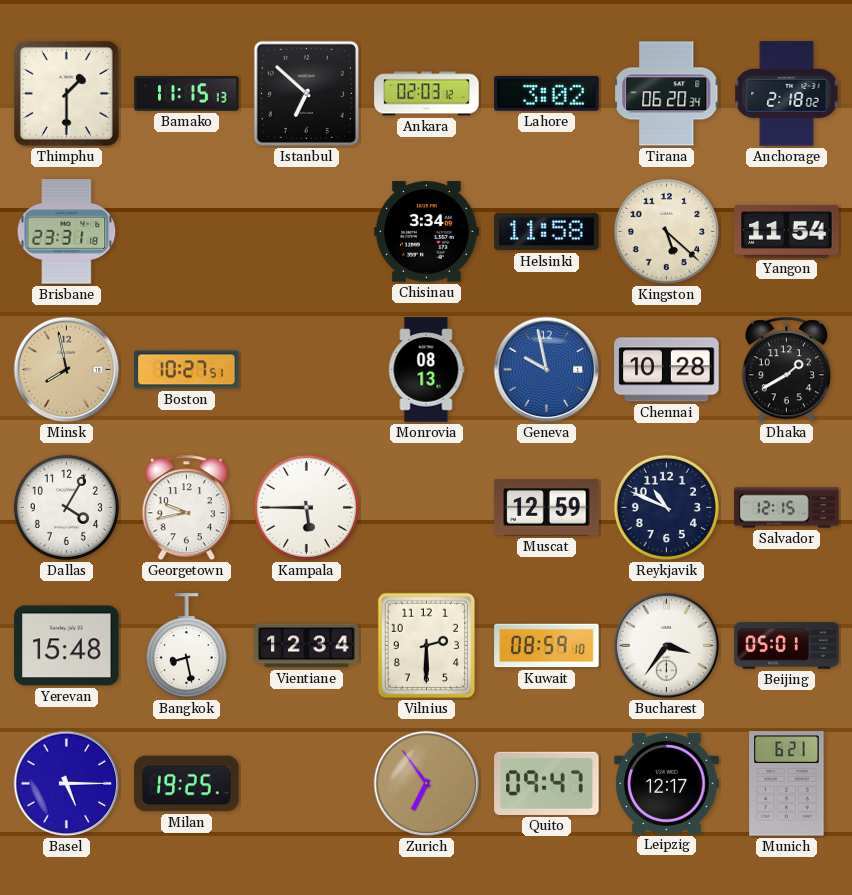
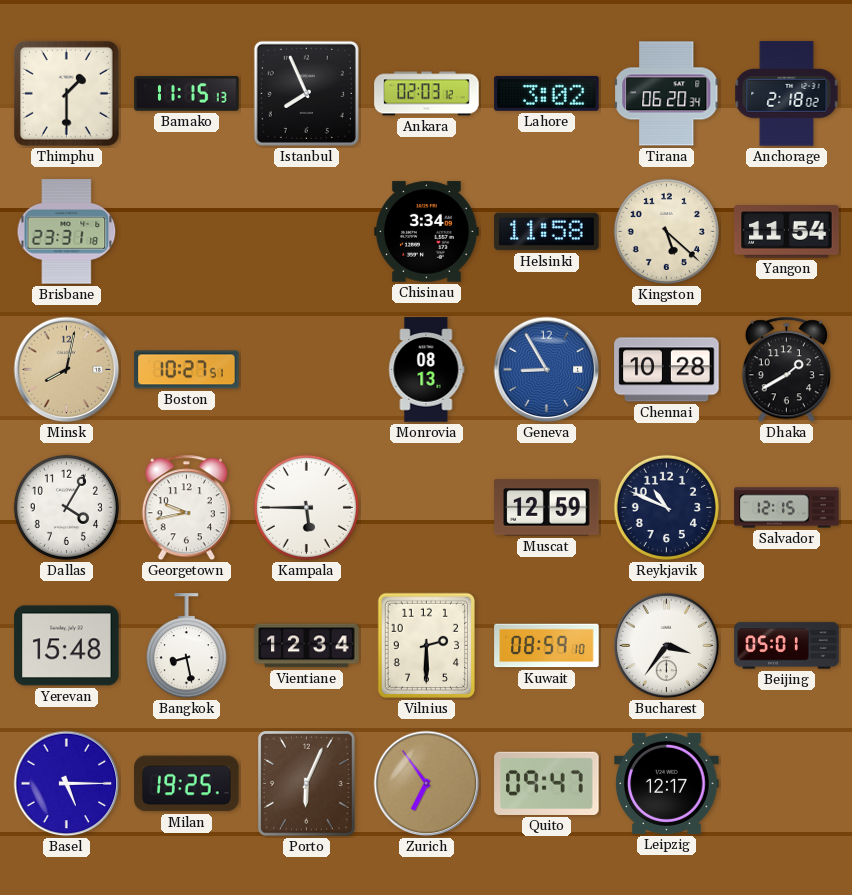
Istanbul: 6:52 -> 7:56
Minsk: 7:58 -> 8:02
Geneva: 9:58 -> 8:55
Porto: none -> 6:04
Munich: 6:21 -> none
